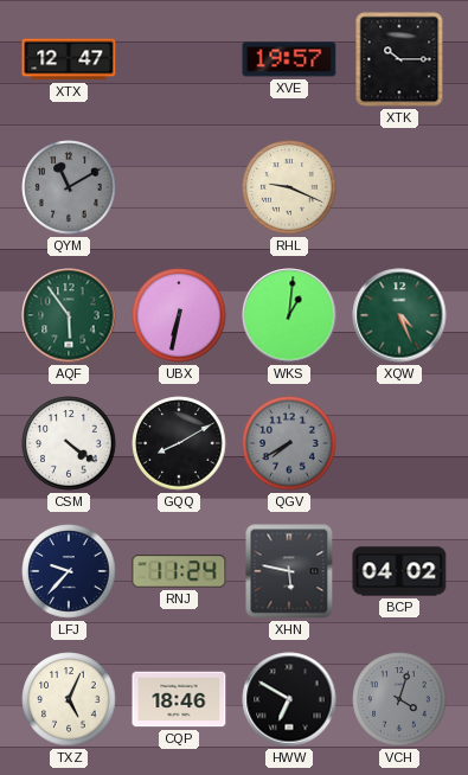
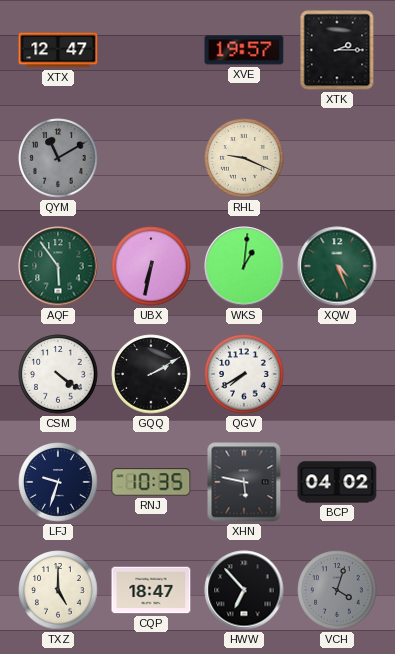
XTK: 10:15 -> 2:15
GQQ: 8:10 -> 2:10
QGV dial: grey -> white
LFJ: 9:37 -> 9:33
RNJ: 11:24 -> 10:35
TXZ: 5:04 -> 5:00
CQP: 18:46 -> 18:47
HWW: 6:50 -> 6:53
